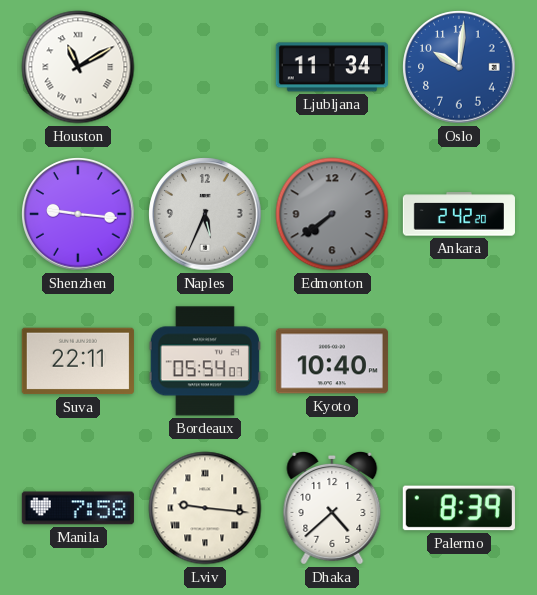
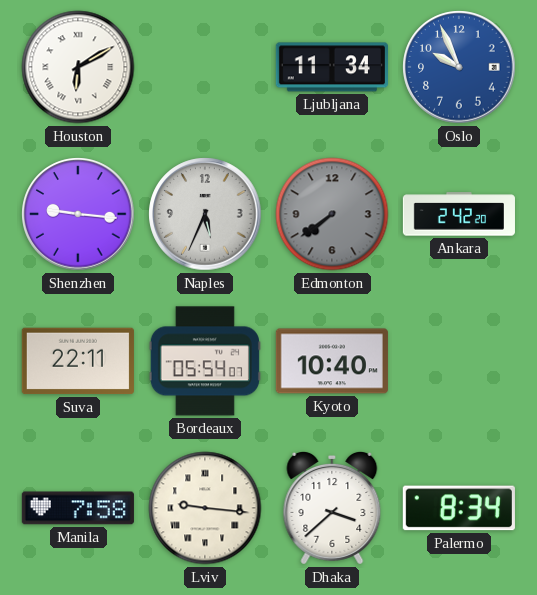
Houston: 11:10 -> 6:10
Oslo: 10:01 -> 9:56
Dhaka: 4:38 -> 3:38
Palermo: 8:39 -> 8:34
